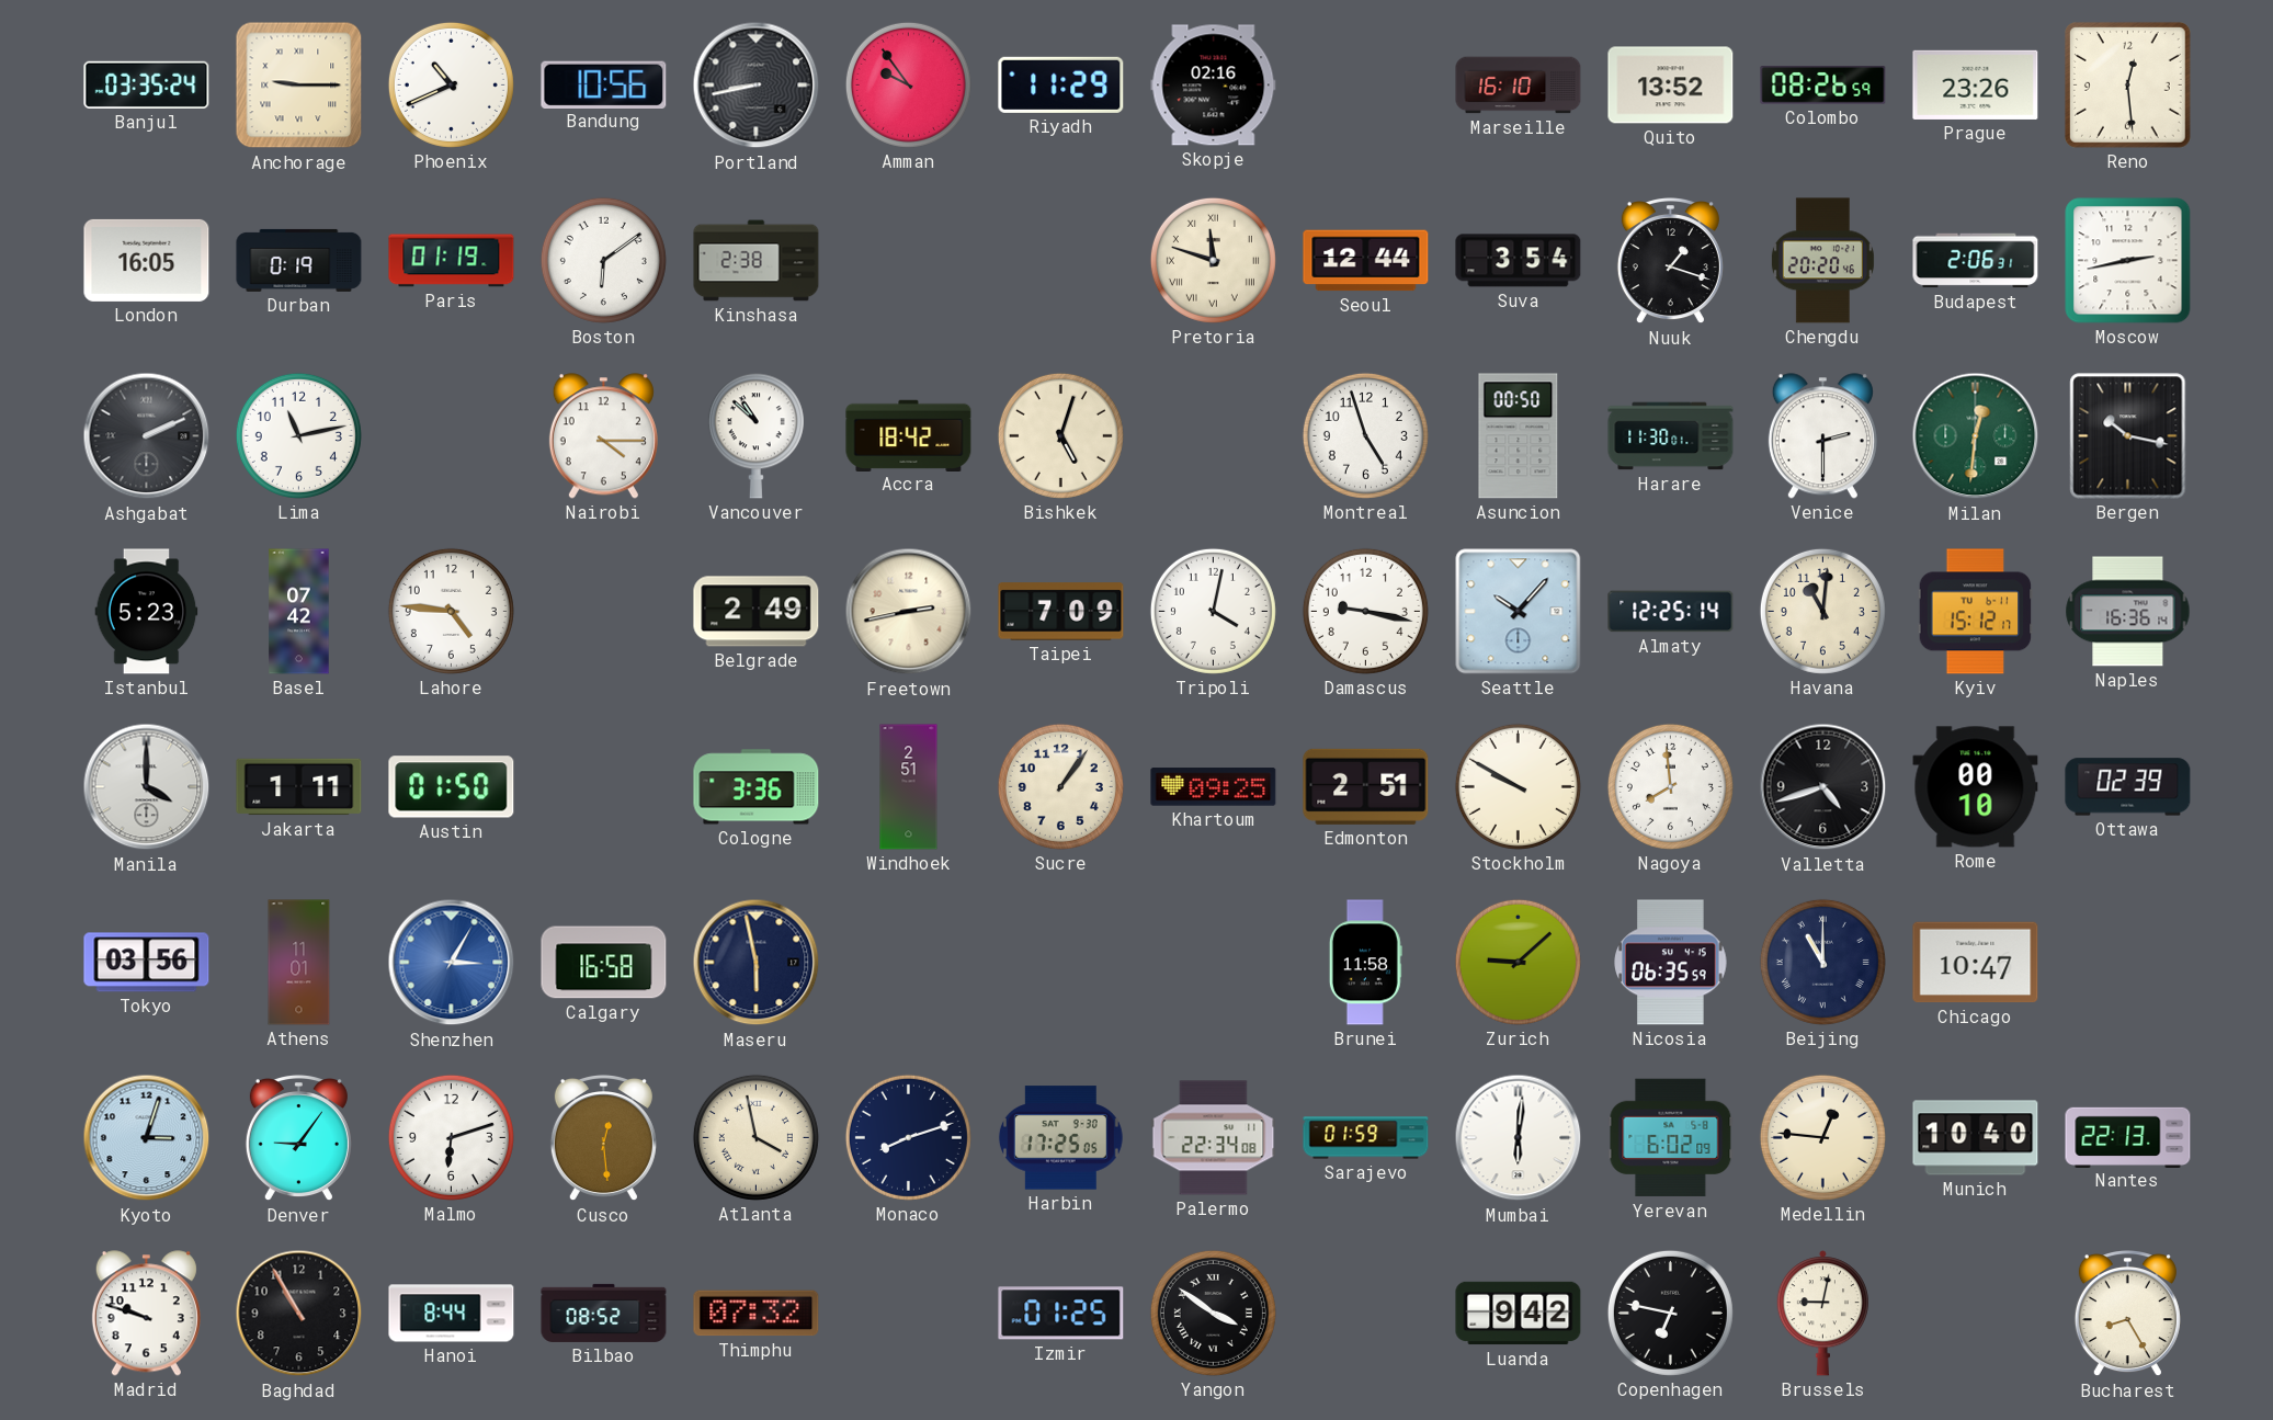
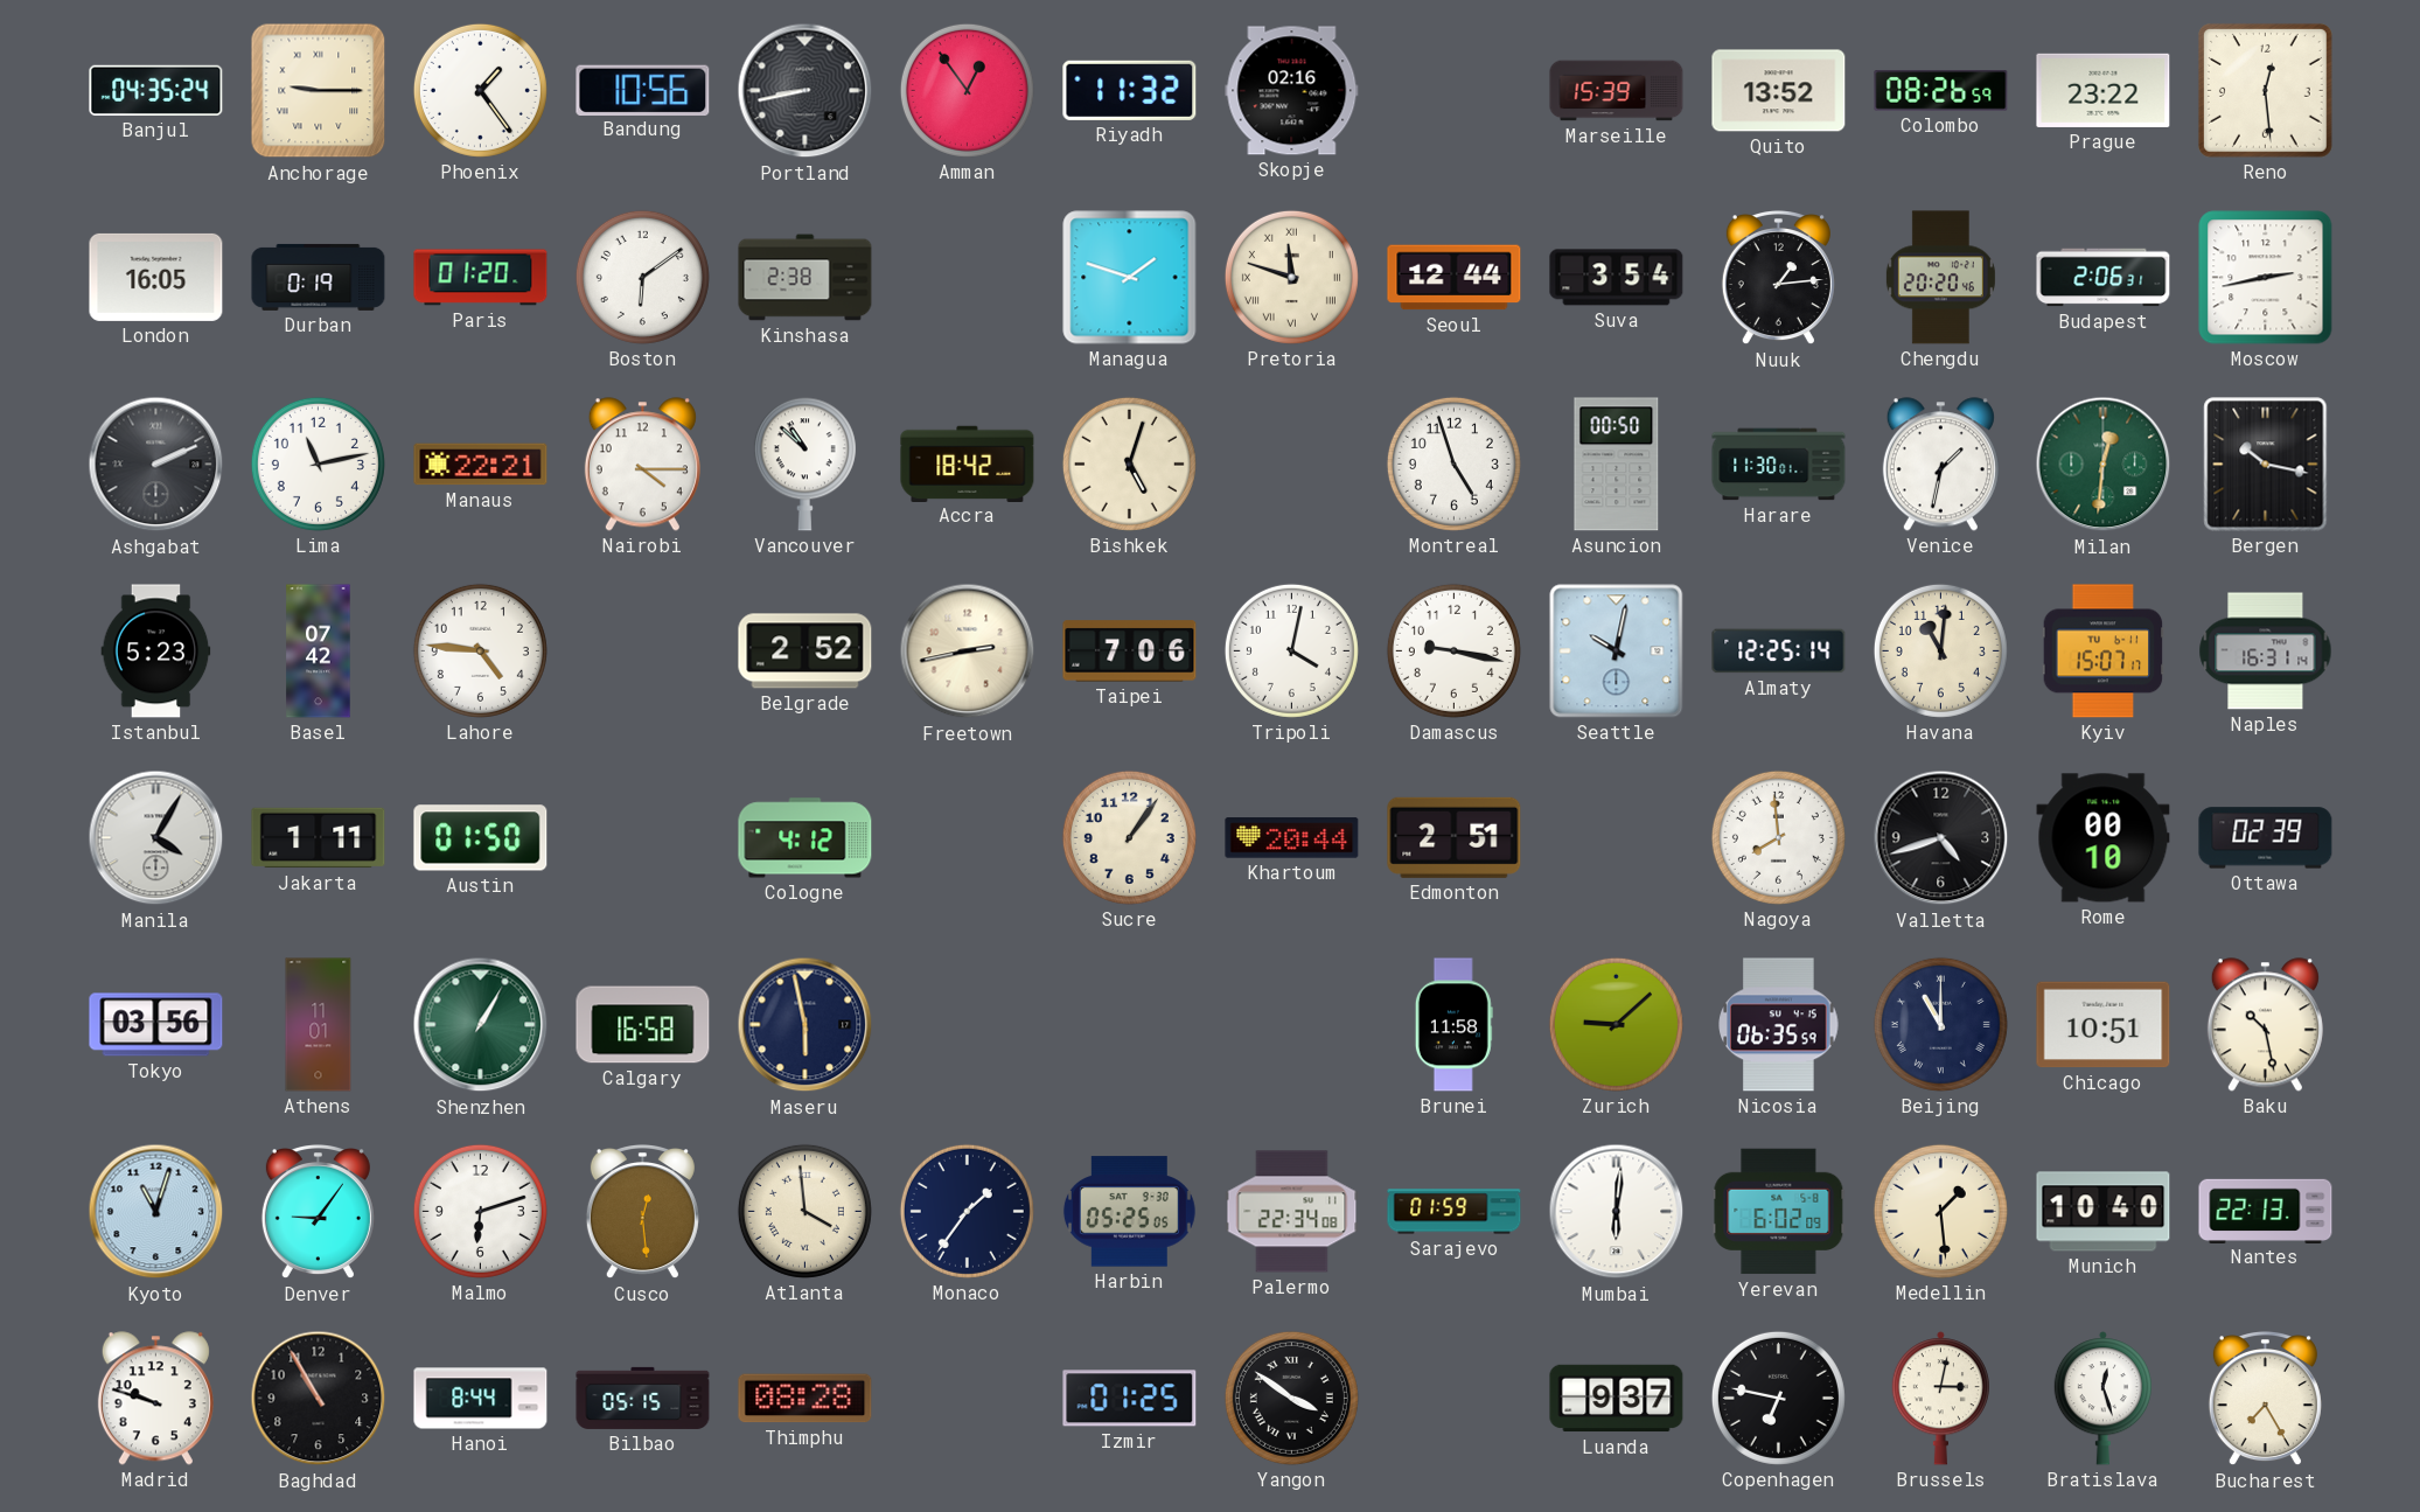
Banjul: 03:35 -> 04:35
Phoenix: 10:41 -> 1:24
Amman: 9:54 -> 12:54
Riyadh: 11:29 -> 11:32
Marseille: 16:10 -> 15:39
Prague: 23:26 -> 23:22
Paris: 01:19 -> 01:20
Managua: none -> 1:48
Nuuk: 1:18 -> 1:14
Manaus: none -> 22:21
Venice: 2:30 -> 1:32
Belgrade: 2:49 -> 2:52
Taipei: 7:09 -> 7:06
Seattle: 10:07 -> 10:02
Kyiv: 15:12 -> 15:07
Naples: 16:36 -> 16:31
Manila: 4:00 -> 4:05
Cologne: 3:36 -> 4:12
Windhoek: 2:51 -> none
Khartoum: 09:25 -> 20:44
Stockholm: 9:50 -> none
Shenzhen: 3:05 -> 1:05
Shenzhen dial: blue -> green
Chicago: 10:47 -> 10:51
Baku: none -> 10:28
Kyoto: 3:03 -> 11:03
Atlanta: 3:58 -> 3:59
Monaco: 8:12 -> 1:36
Harbin: 17:25 -> 05:25
Medellin: 12:46 -> 1:29
Bilbao: 08:52 -> 05:15
Thimphu: 07:32 -> 08:28
Luanda: 9:42 -> 9:37
Brussels: 9:02 -> 3:02
Bratislava: none -> 12:27
Bucharest: 8:25 -> 7:25
